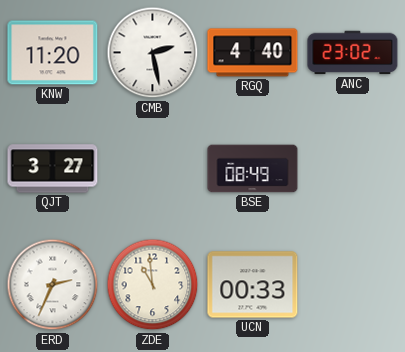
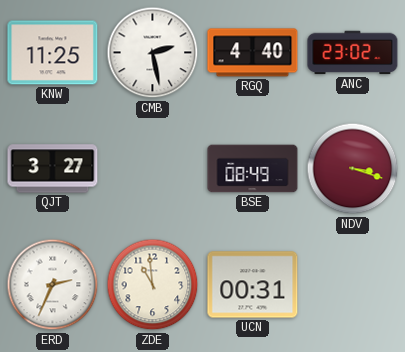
KNW: 11:20 -> 11:25
NDV: none -> 3:18
UCN: 00:33 -> 00:31
